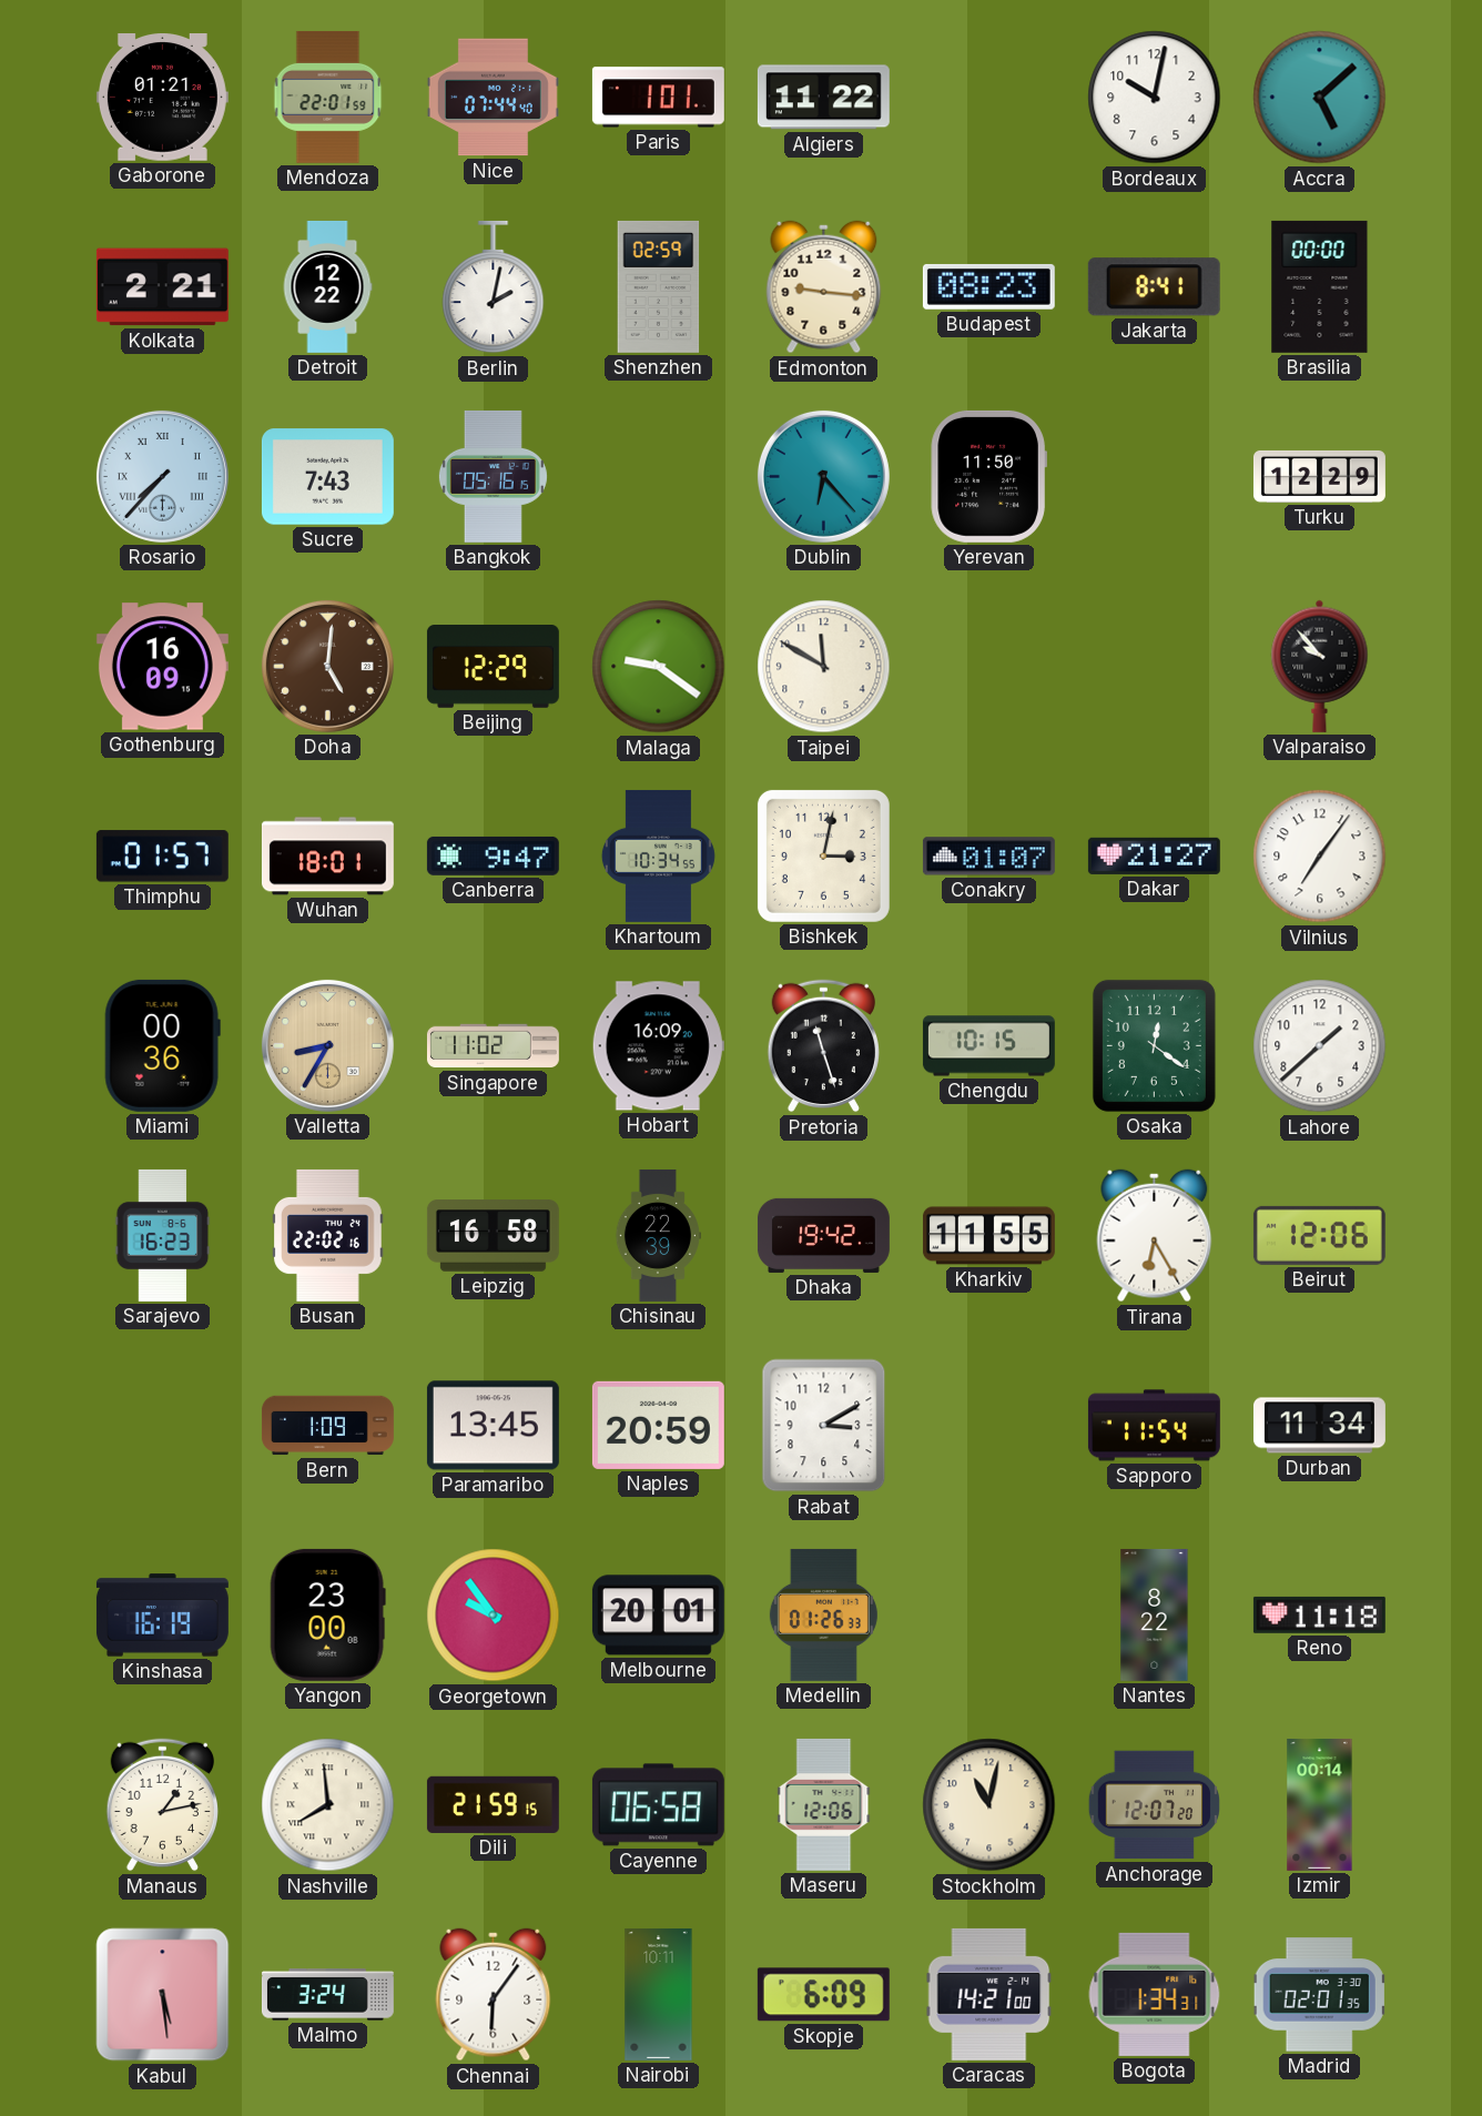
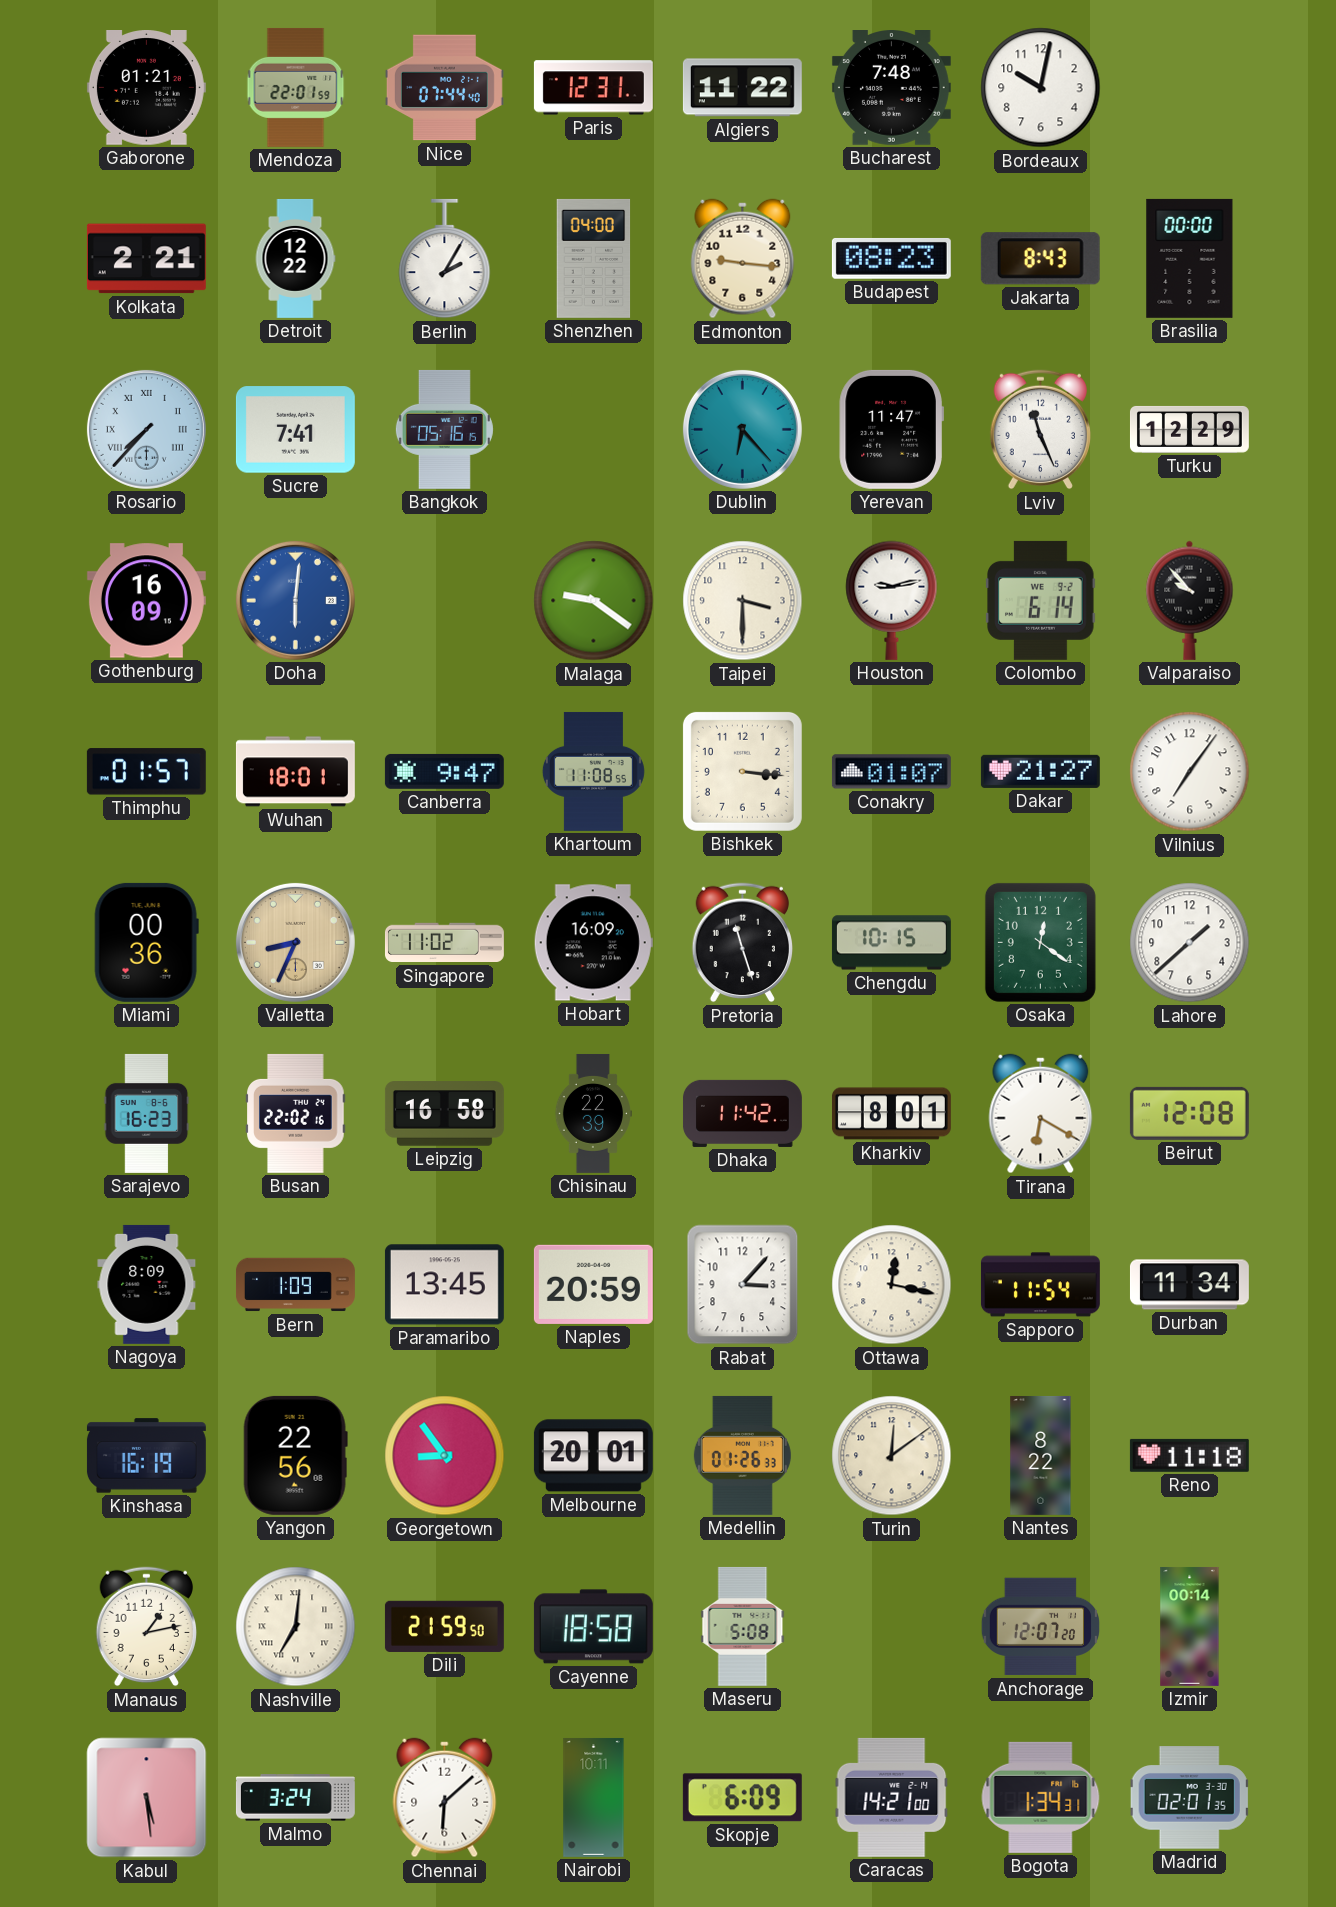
Paris: 1:01 -> 12:31
Bucharest: none -> 7:48
Accra: 5:08 -> none
Berlin: 2:02 -> 2:05
Shenzhen: 02:59 -> 04:00
Jakarta: 8:41 -> 8:43
Sucre: 7:43 -> 7:41
Yerevan: 11:50 -> 11:47
Lviv: none -> 11:26
Doha: 5:01 -> 6:01
Doha dial: brown -> blue
Beijing: 12:29 -> none
Taipei: 11:50 -> 3:30
Houston: none -> 9:13
Colombo: none -> 6:14
Khartoum: 10:34 -> 11:08
Bishkek: 3:02 -> 3:16
Valletta: 8:35 -> 8:34
Dhaka: 19:42 -> 11:42
Kharkiv: 11:55 -> 8:01
Tirana: 6:25 -> 6:20
Beirut: 12:06 -> 12:08
Nagoya: none -> 8:09
Rabat: 3:10 -> 3:07
Ottawa: none -> 12:17
Yangon: 23:00 -> 22:56
Georgetown: 9:54 -> 8:54
Turin: none -> 12:09
Nashville: 7:59 -> 7:01
Dili: 21:59:15 -> 21:59:50
Cayenne: 06:58 -> 18:58
Maseru: 12:06 -> 5:08
Stockholm: 11:02 -> none
Chennai: 6:06 -> 6:08
